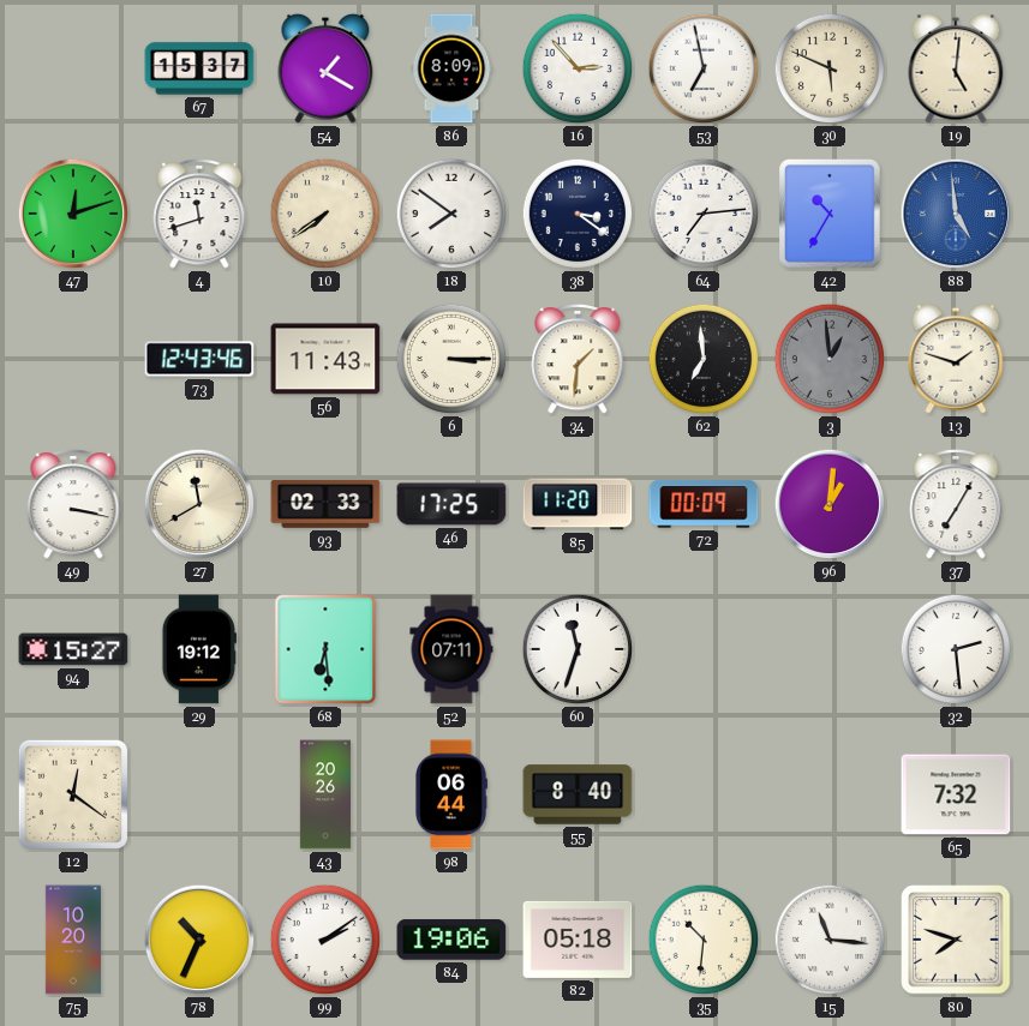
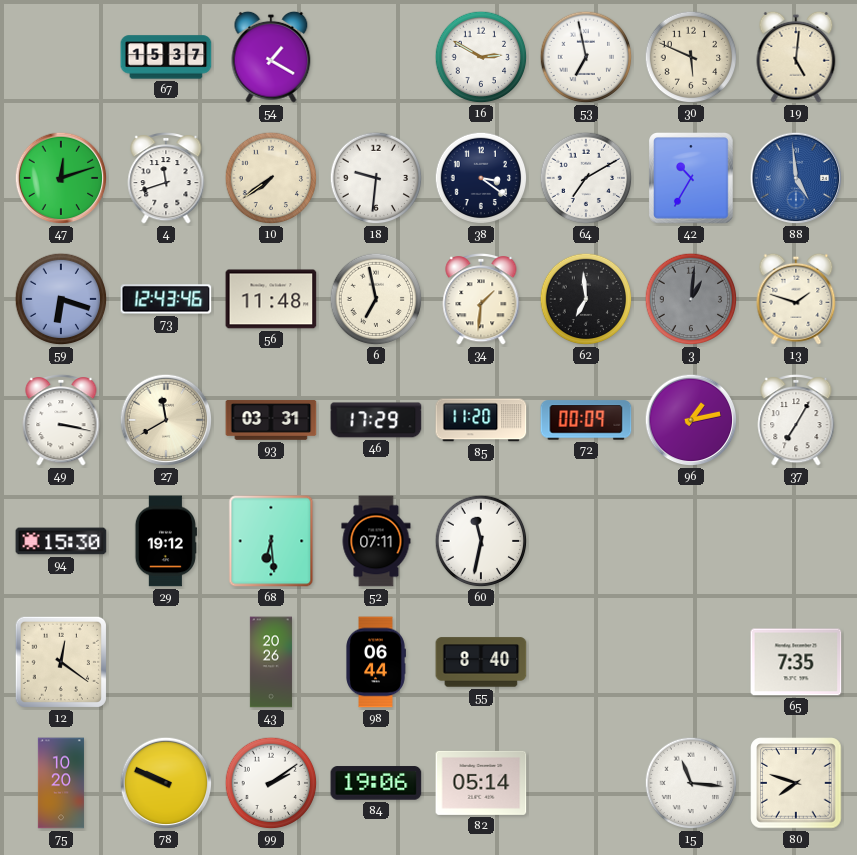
86: 8:09 -> none
16: 2:53 -> 2:50
18: 7:51 -> 9:31
64: 7:14 -> 7:10
59: none -> 6:18
56: 11:43 -> 11:48
6: 3:15 -> 6:58
3: 12:59 -> 1:01
93: 02:33 -> 03:31
46: 17:25 -> 17:29
96: 1:01 -> 1:13
94: 15:27 -> 15:30
60: 11:33 -> 11:32
32: 2:29 -> none
65: 7:32 -> 7:35
78: 10:34 -> 9:49
82: 05:18 -> 05:14
35: 10:31 -> none
